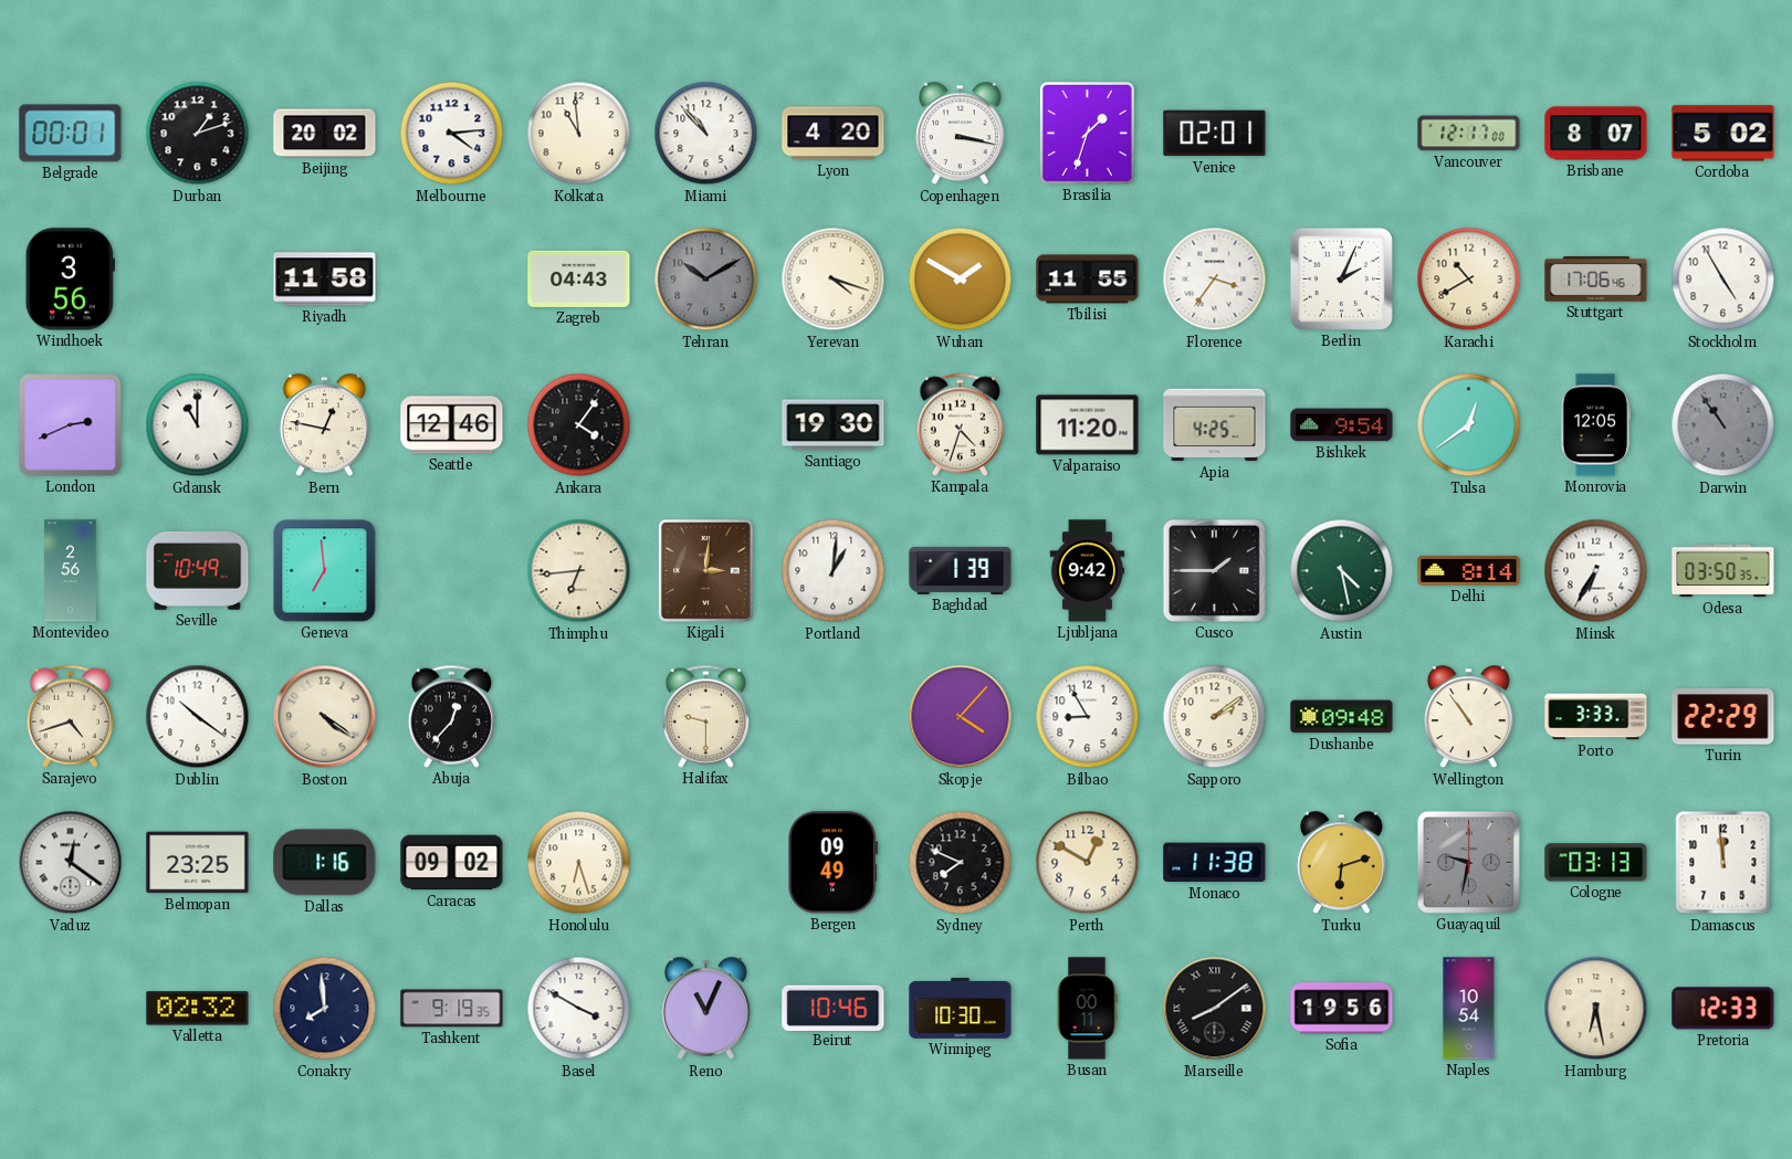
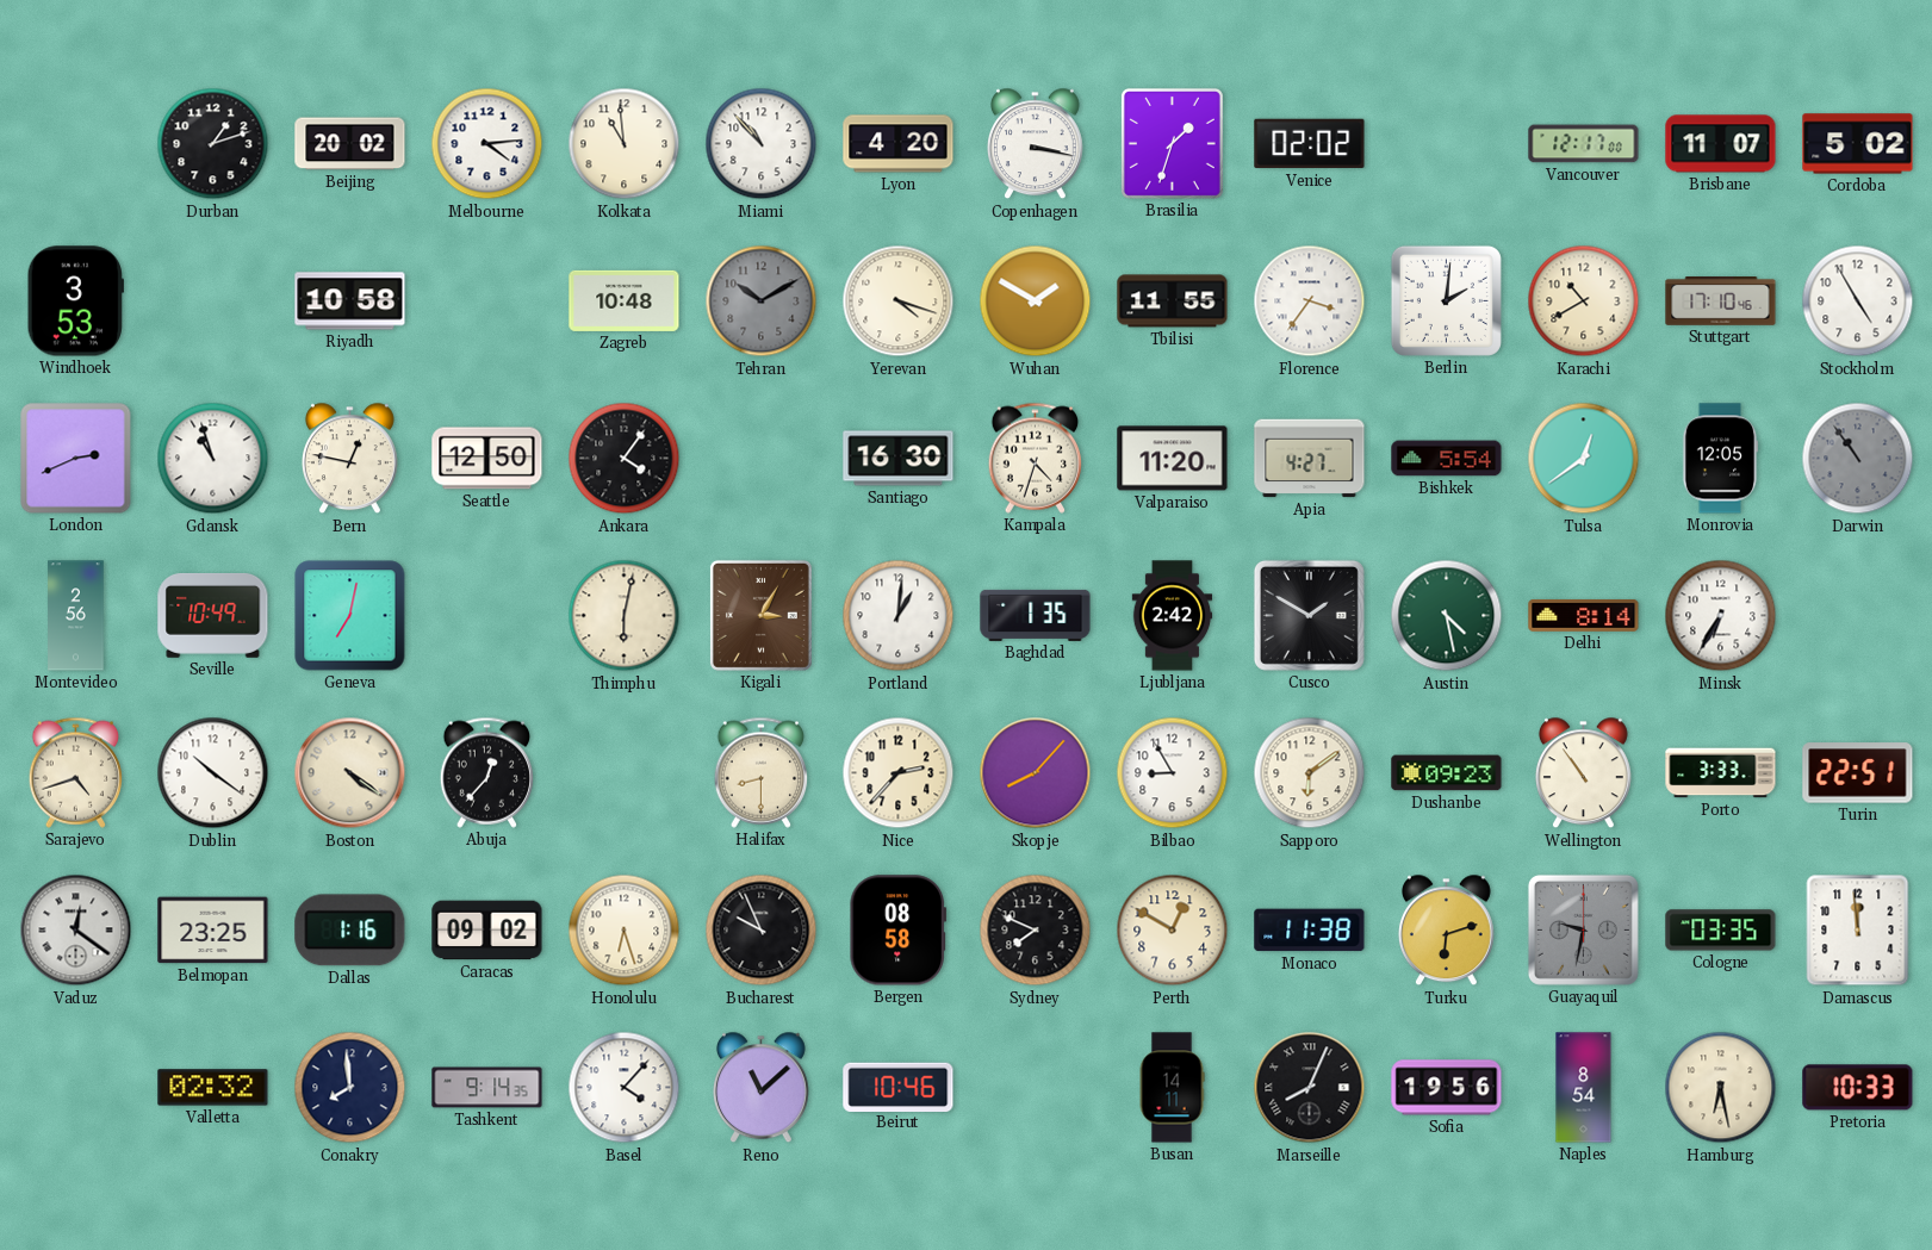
Belgrade: 00:01 -> none
Venice: 02:01 -> 02:02
Brisbane: 8:07 -> 11:07
Windhoek: 3:56 -> 3:53
Riyadh: 11:58 -> 10:58
Zagreb: 04:43 -> 10:48
Berlin: 2:04 -> 2:01
Stuttgart: 17:06 -> 17:10
Gdansk: 11:00 -> 10:57
Seattle: 12:46 -> 12:50
Santiago: 19:30 -> 16:30
Apia: 4:25 -> 4:27
Bishkek: 9:54 -> 5:54
Geneva: 6:59 -> 7:02
Thimphu: 6:44 -> 6:02
Kigali: 3:01 -> 3:05
Baghdad: 1:39 -> 1:35
Ljubljana: 9:42 -> 2:42
Cusco: 1:45 -> 1:50
Odesa: 03:50 -> none
Halifax: 9:30 -> 8:30
Nice: none -> 2:37
Skopje: 4:07 -> 8:07
Sapporo: 2:09 -> 6:09
Dushanbe: 09:48 -> 09:23
Turin: 22:29 -> 22:51
Bucharest: none -> 9:56
Bergen: 09:49 -> 08:58
Cologne: 03:13 -> 03:35
Tashkent: 9:19 -> 9:14
Basel: 3:50 -> 4:07
Reno: 11:04 -> 11:08
Winnipeg: 10:30 -> none
Busan: 00:11 -> 14:11
Marseille: 8:09 -> 8:04
Naples: 10:54 -> 8:54
Pretoria: 12:33 -> 10:33
